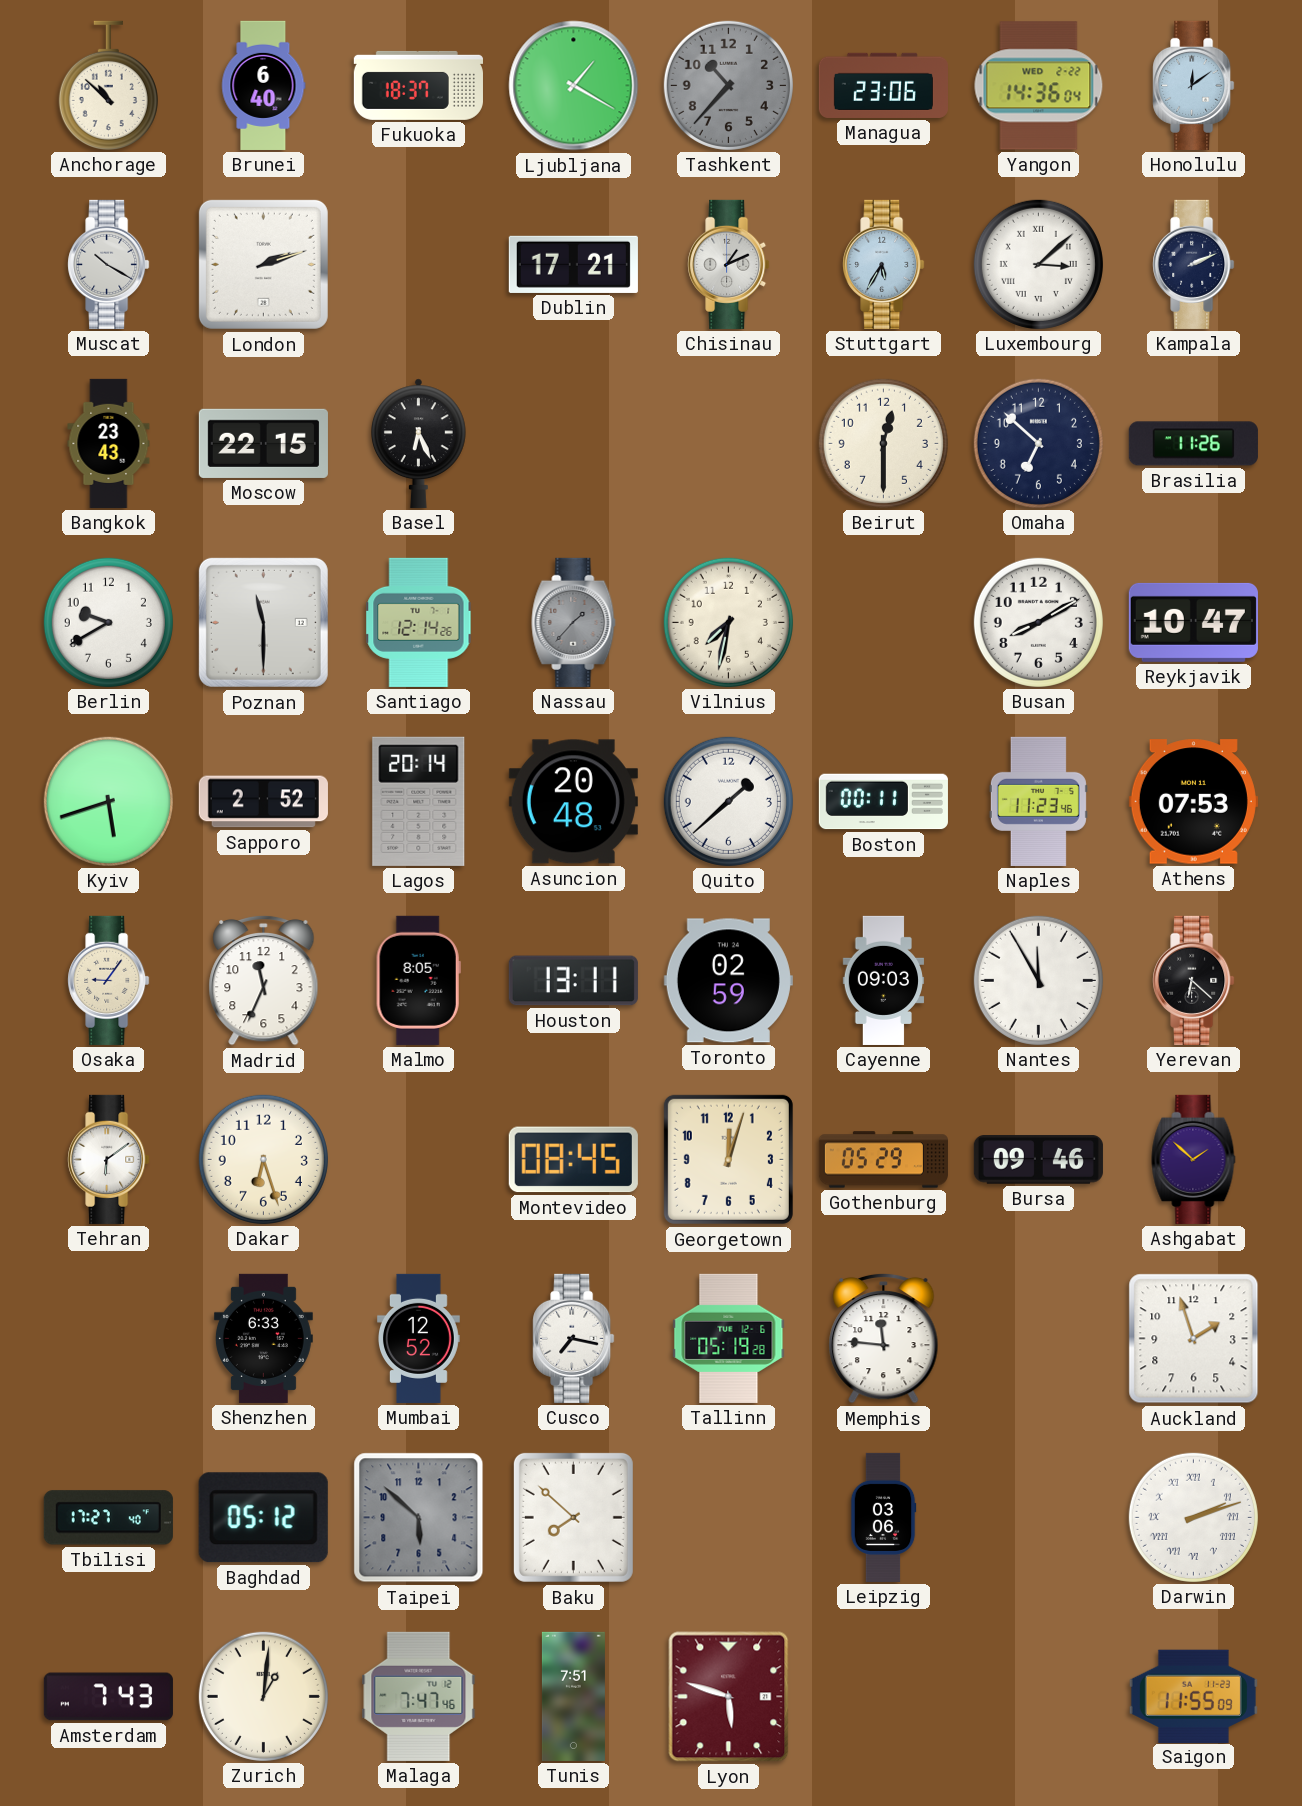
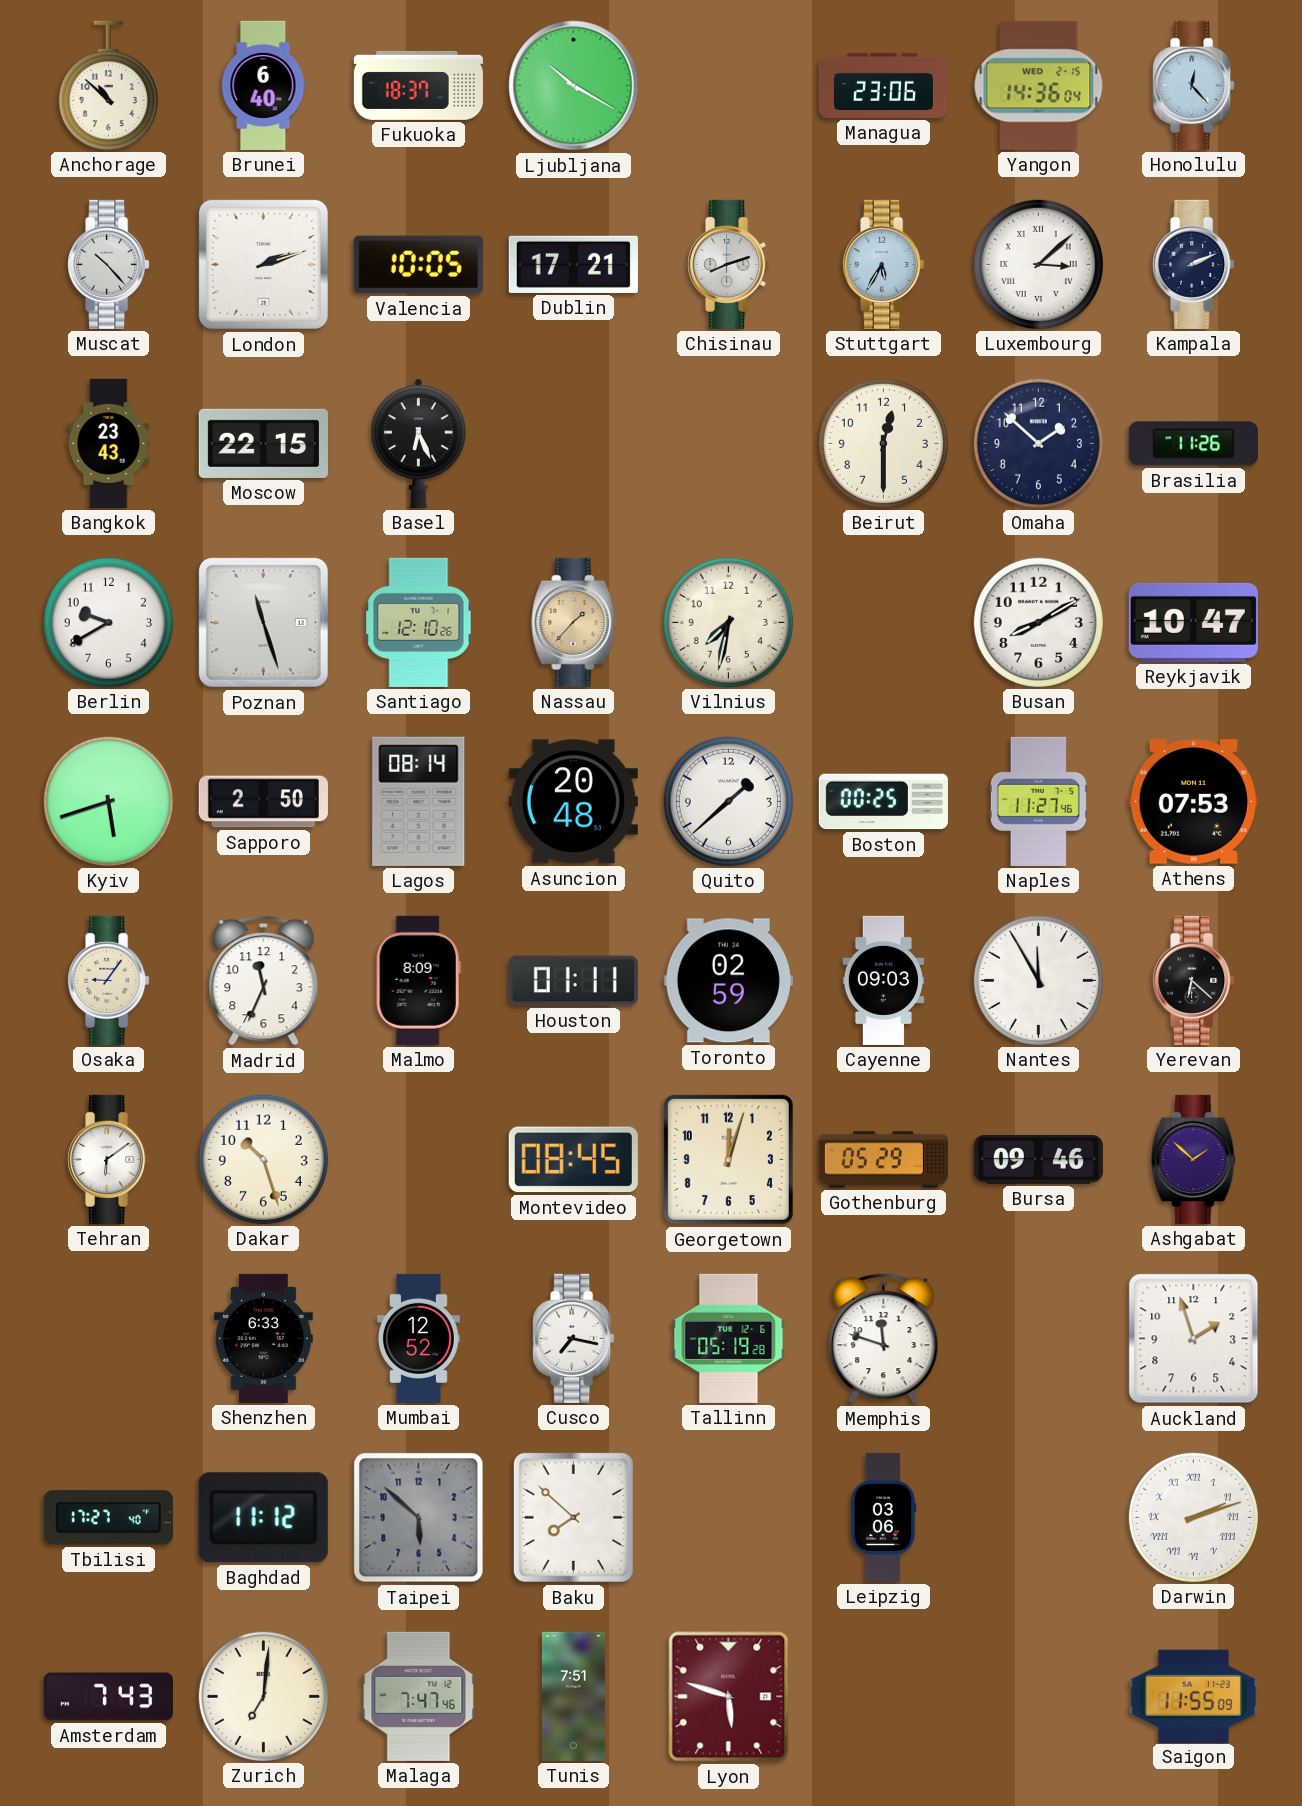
Ljubljana: 1:20 -> 10:20
Tashkent: 10:37 -> none
Yangon date: WED 2-22 -> WED 2-15
Honolulu: 12:09 -> 12:23
Muscat: 10:20 -> 10:23
Valencia: none -> 10:05
Chisinau: 1:11 -> 8:12
Omaha: 6:52 -> 1:52
Poznan: 11:30 -> 11:27
Santiago: 12:14 -> 12:10
Nassau dial: grey -> champagne
Sapporo: 2:52 -> 2:50
Lagos: 20:14 -> 08:14
Boston: 00:11 -> 00:25
Naples: 11:23 -> 11:27
Malmo: 8:05 -> 8:09
Houston: 13:11 -> 01:11
Dakar: 6:27 -> 10:27
Memphis: 11:46 -> 11:48
Baghdad: 05:12 -> 11:12
Zurich: 1:01 -> 7:01
